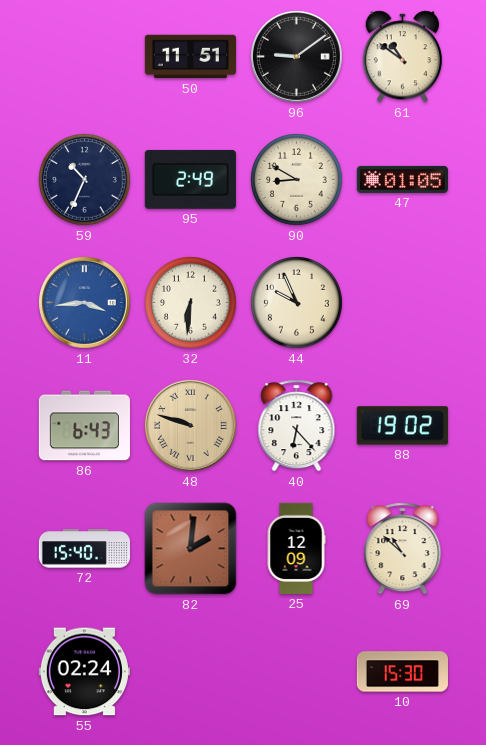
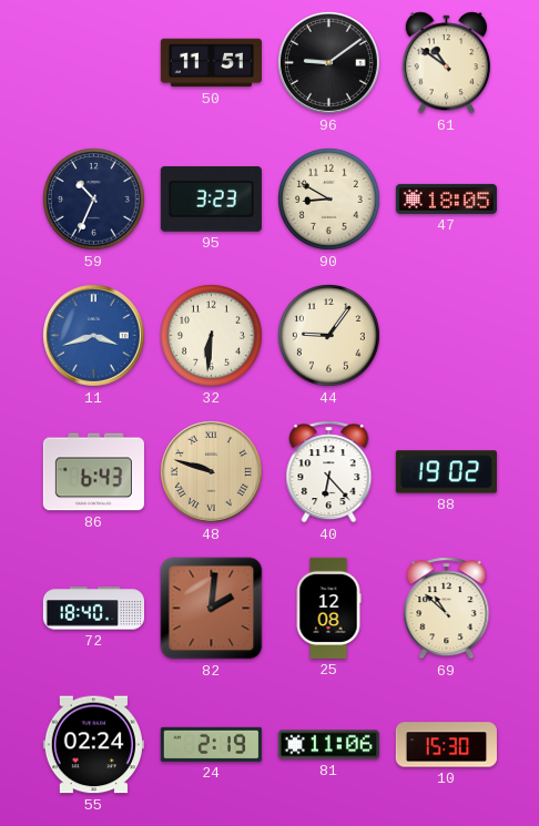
95: 2:49 -> 3:23
47: 01:05 -> 18:05
11: 3:44 -> 3:42
44: 9:56 -> 9:06
72: 15:40 -> 18:40
25: 12:09 -> 12:08
24: none -> 2:19
81: none -> 11:06
